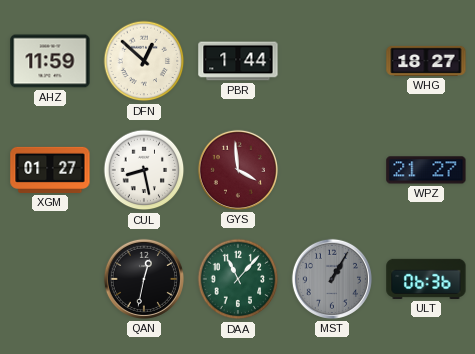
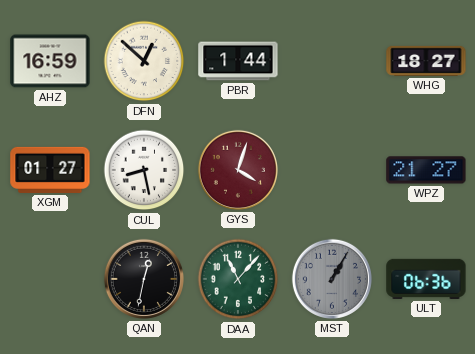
AHZ: 11:59 -> 16:59
GYS: 3:59 -> 4:03
